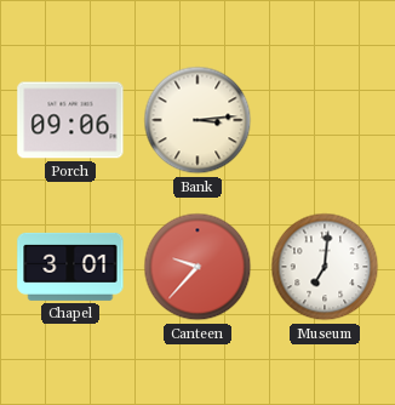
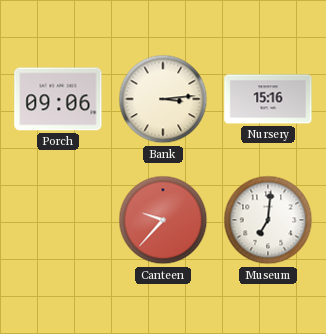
Nursery: none -> 15:16
Chapel: 3:01 -> none
